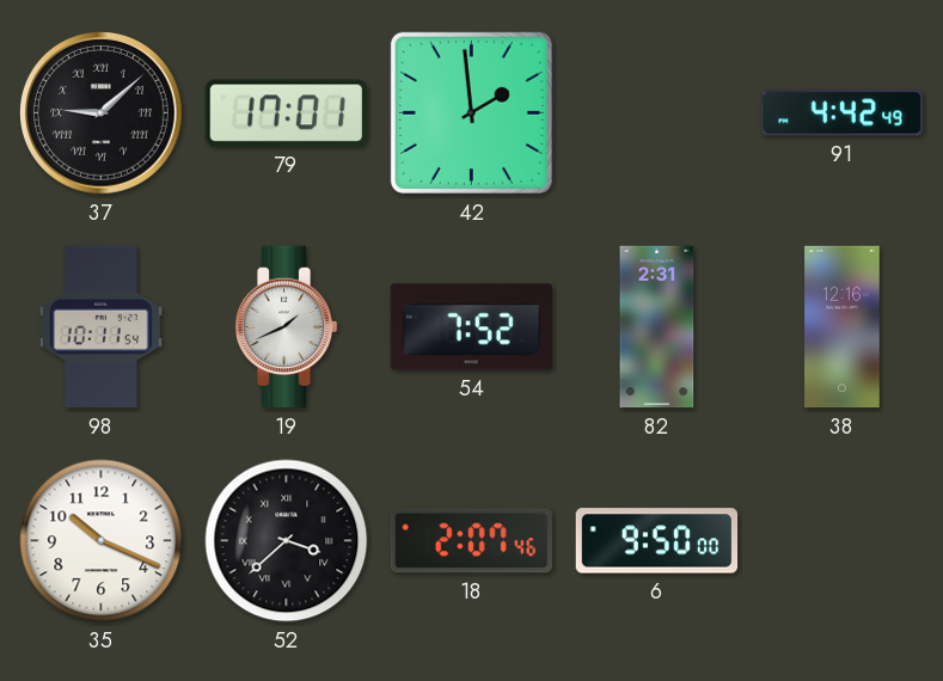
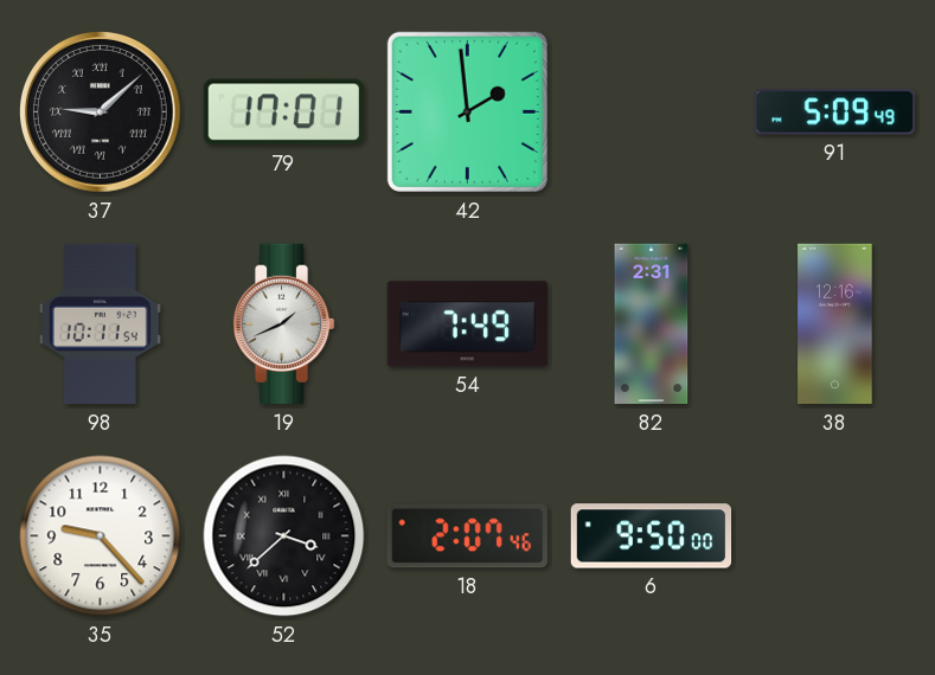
91: 4:42 -> 5:09
54: 7:52 -> 7:49
35: 10:19 -> 9:23
